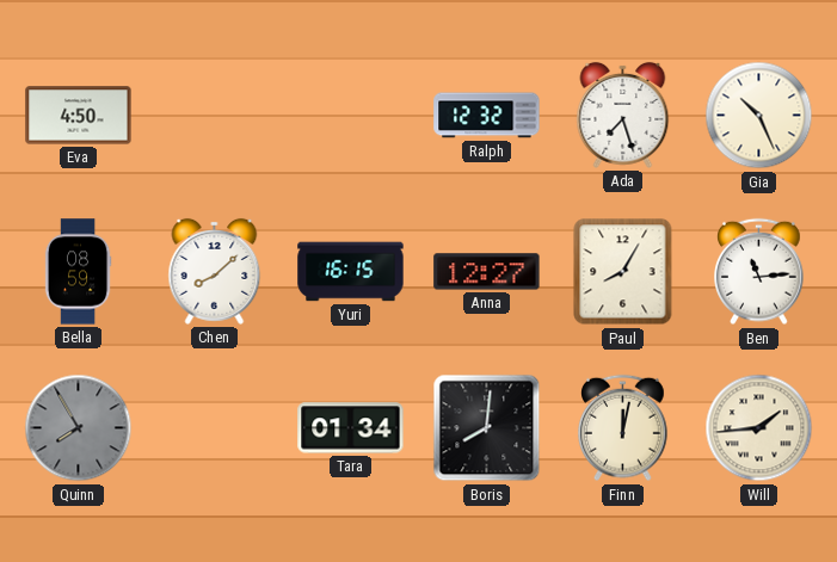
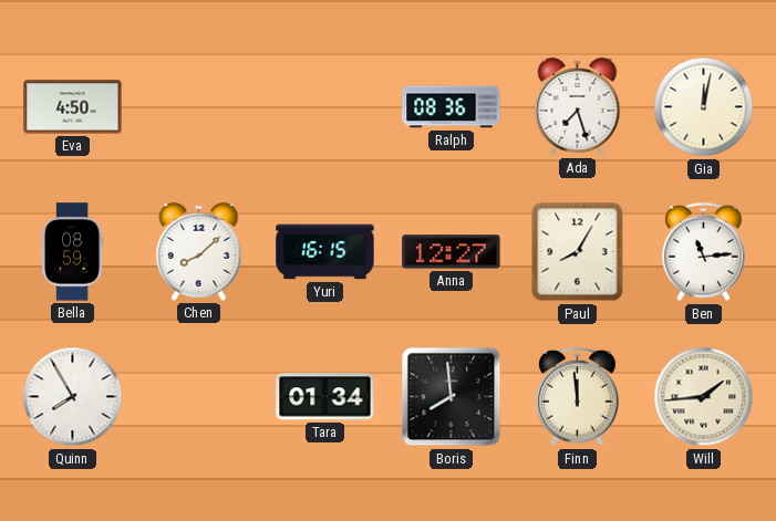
Ralph: 12:32 -> 08:36
Gia: 10:26 -> 12:02
Quinn dial: grey -> white
Boris: 8:01 -> 7:59
Finn: 12:02 -> 11:59
